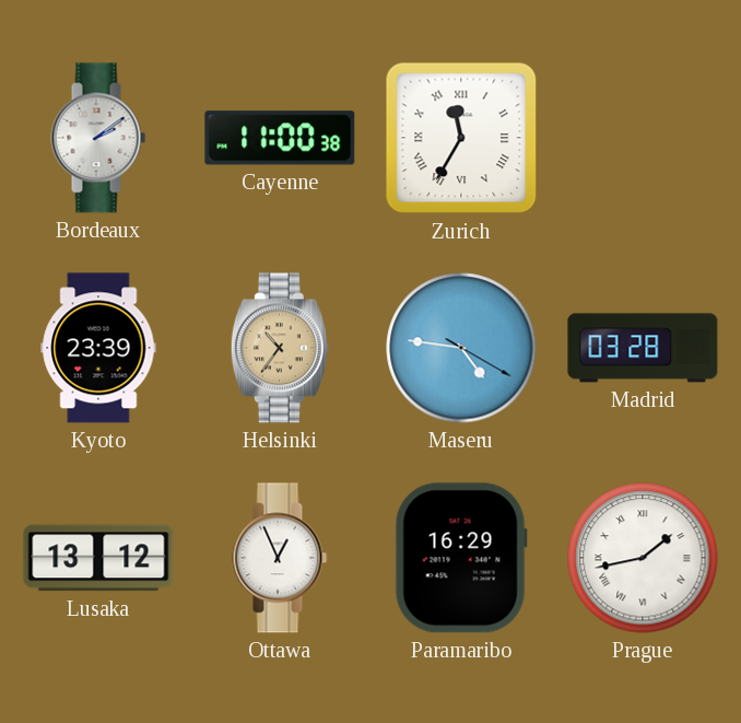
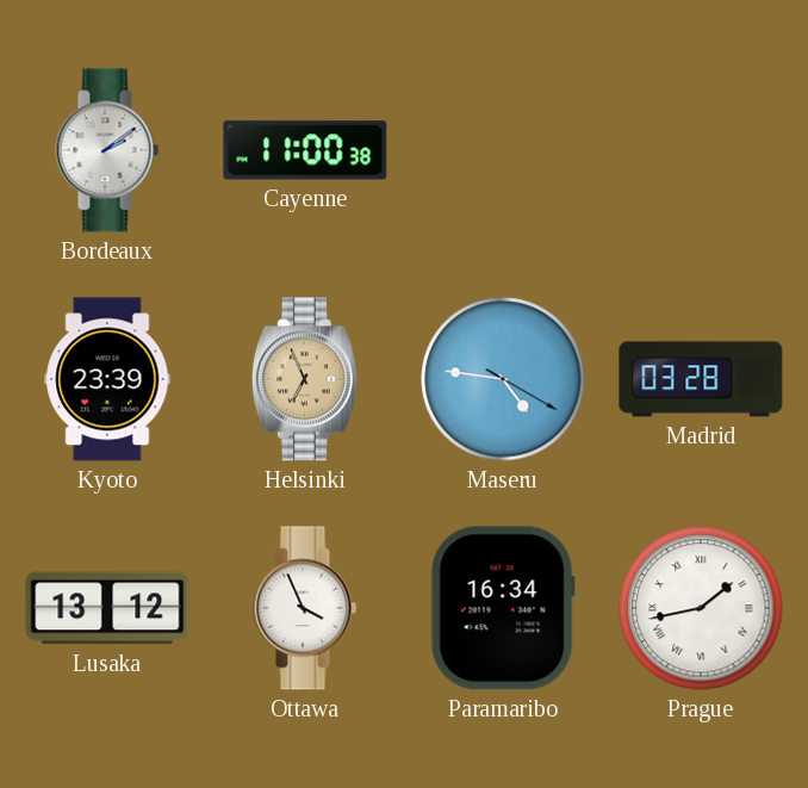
Zurich: 11:35 -> none
Helsinki: 10:36 -> 6:56
Ottawa: 12:56 -> 3:56
Paramaribo: 16:29 -> 16:34
